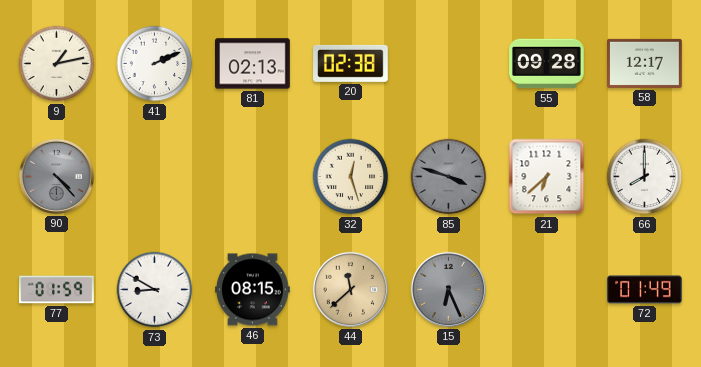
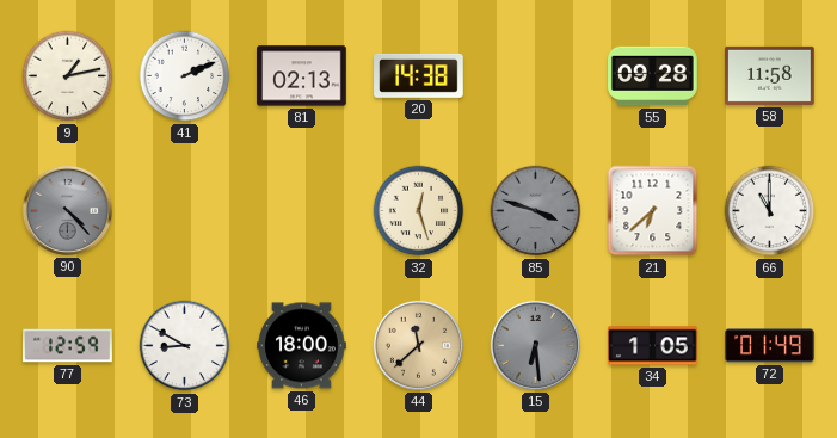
20: 02:38 -> 14:38
58: 12:17 -> 11:58
66: 8:00 -> 11:00
77: 01:59 -> 12:59
46: 08:15 -> 18:00
15: 6:26 -> 6:29
34: none -> 1:05
